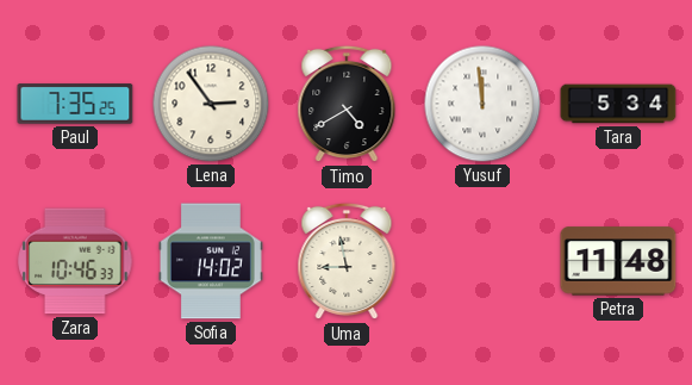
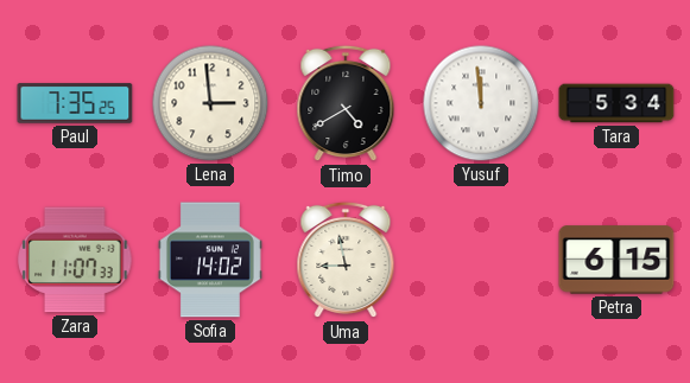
Lena: 2:54 -> 2:59
Zara: 10:46 -> 11:07
Petra: 11:48 -> 6:15
